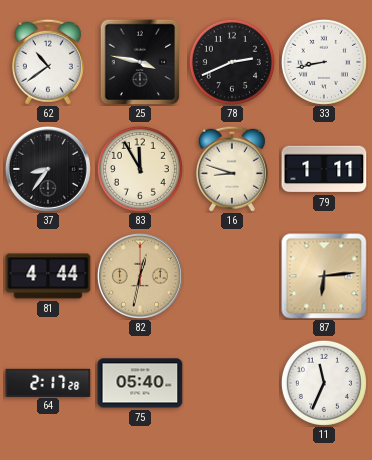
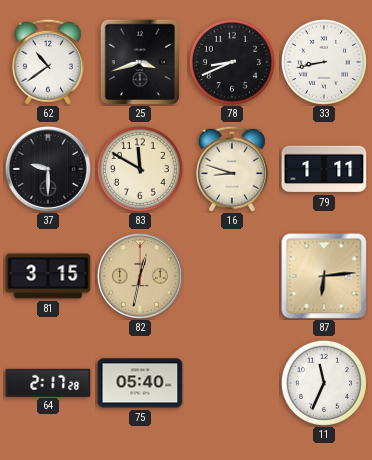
25: 3:47 -> 3:42
78: 2:41 -> 8:41
37: 8:36 -> 9:30
83: 11:55 -> 11:50
81: 4:44 -> 3:15
